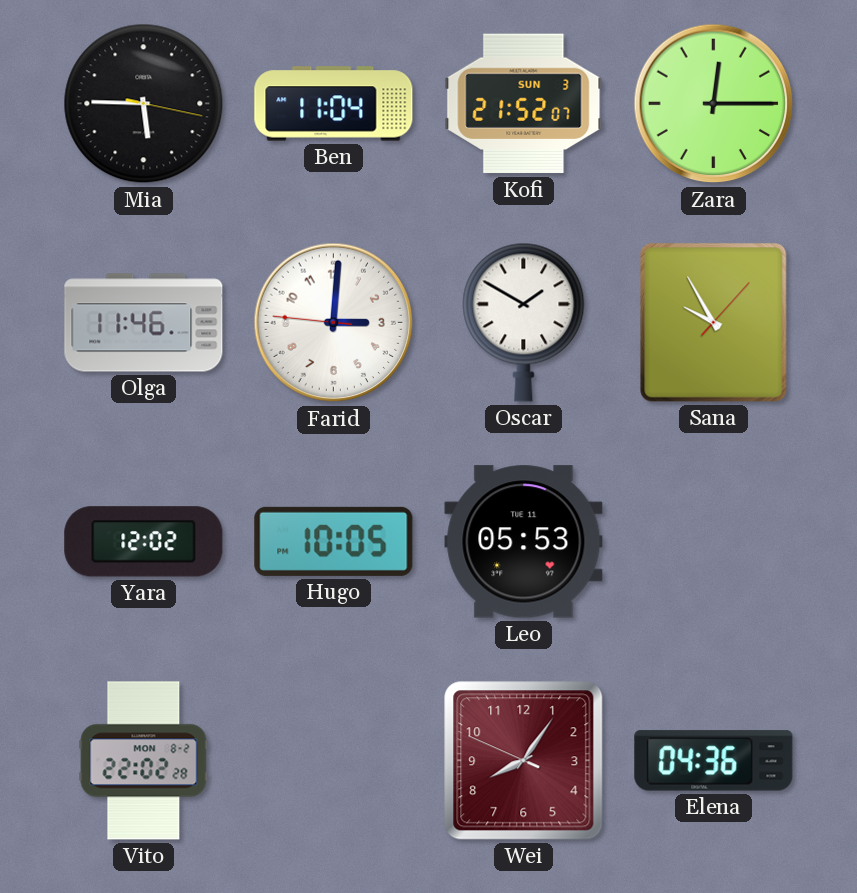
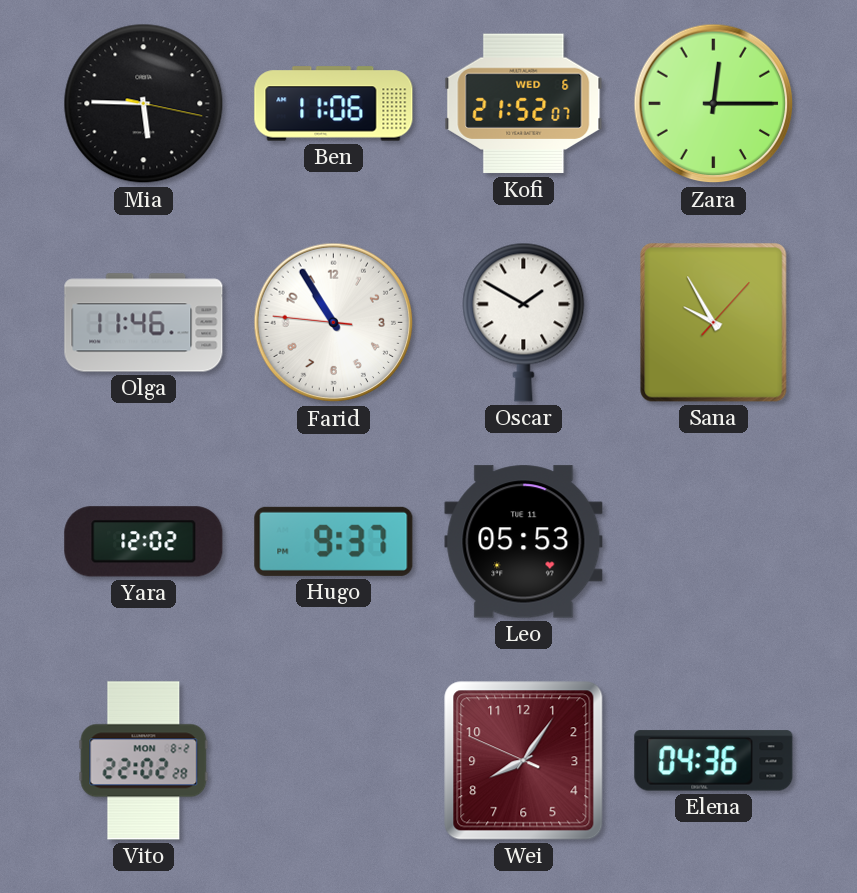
Ben: 11:04 -> 11:06
Kofi date: SUN 3 -> WED 6
Farid: 3:00 -> 10:54
Hugo: 10:05 -> 9:37
